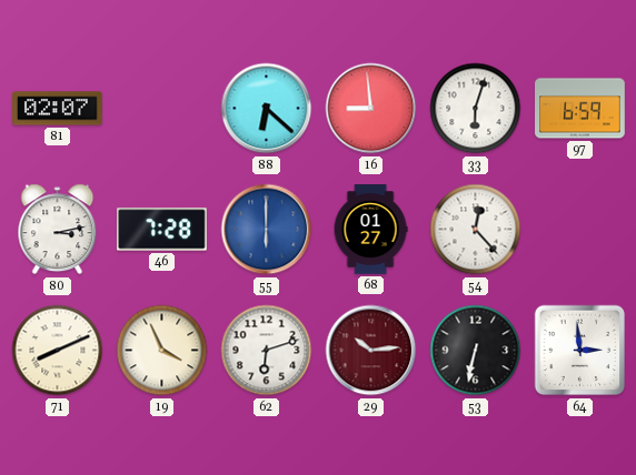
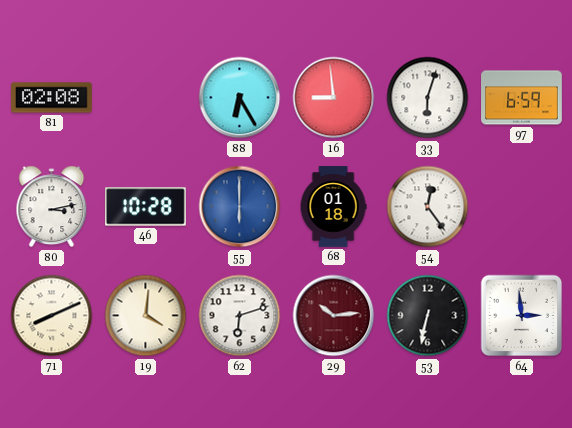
81: 02:07 -> 02:08
88: 6:22 -> 6:25
46: 7:28 -> 10:28
68: 01:27 -> 01:18
54: 12:23 -> 12:24
19: 3:56 -> 4:01
